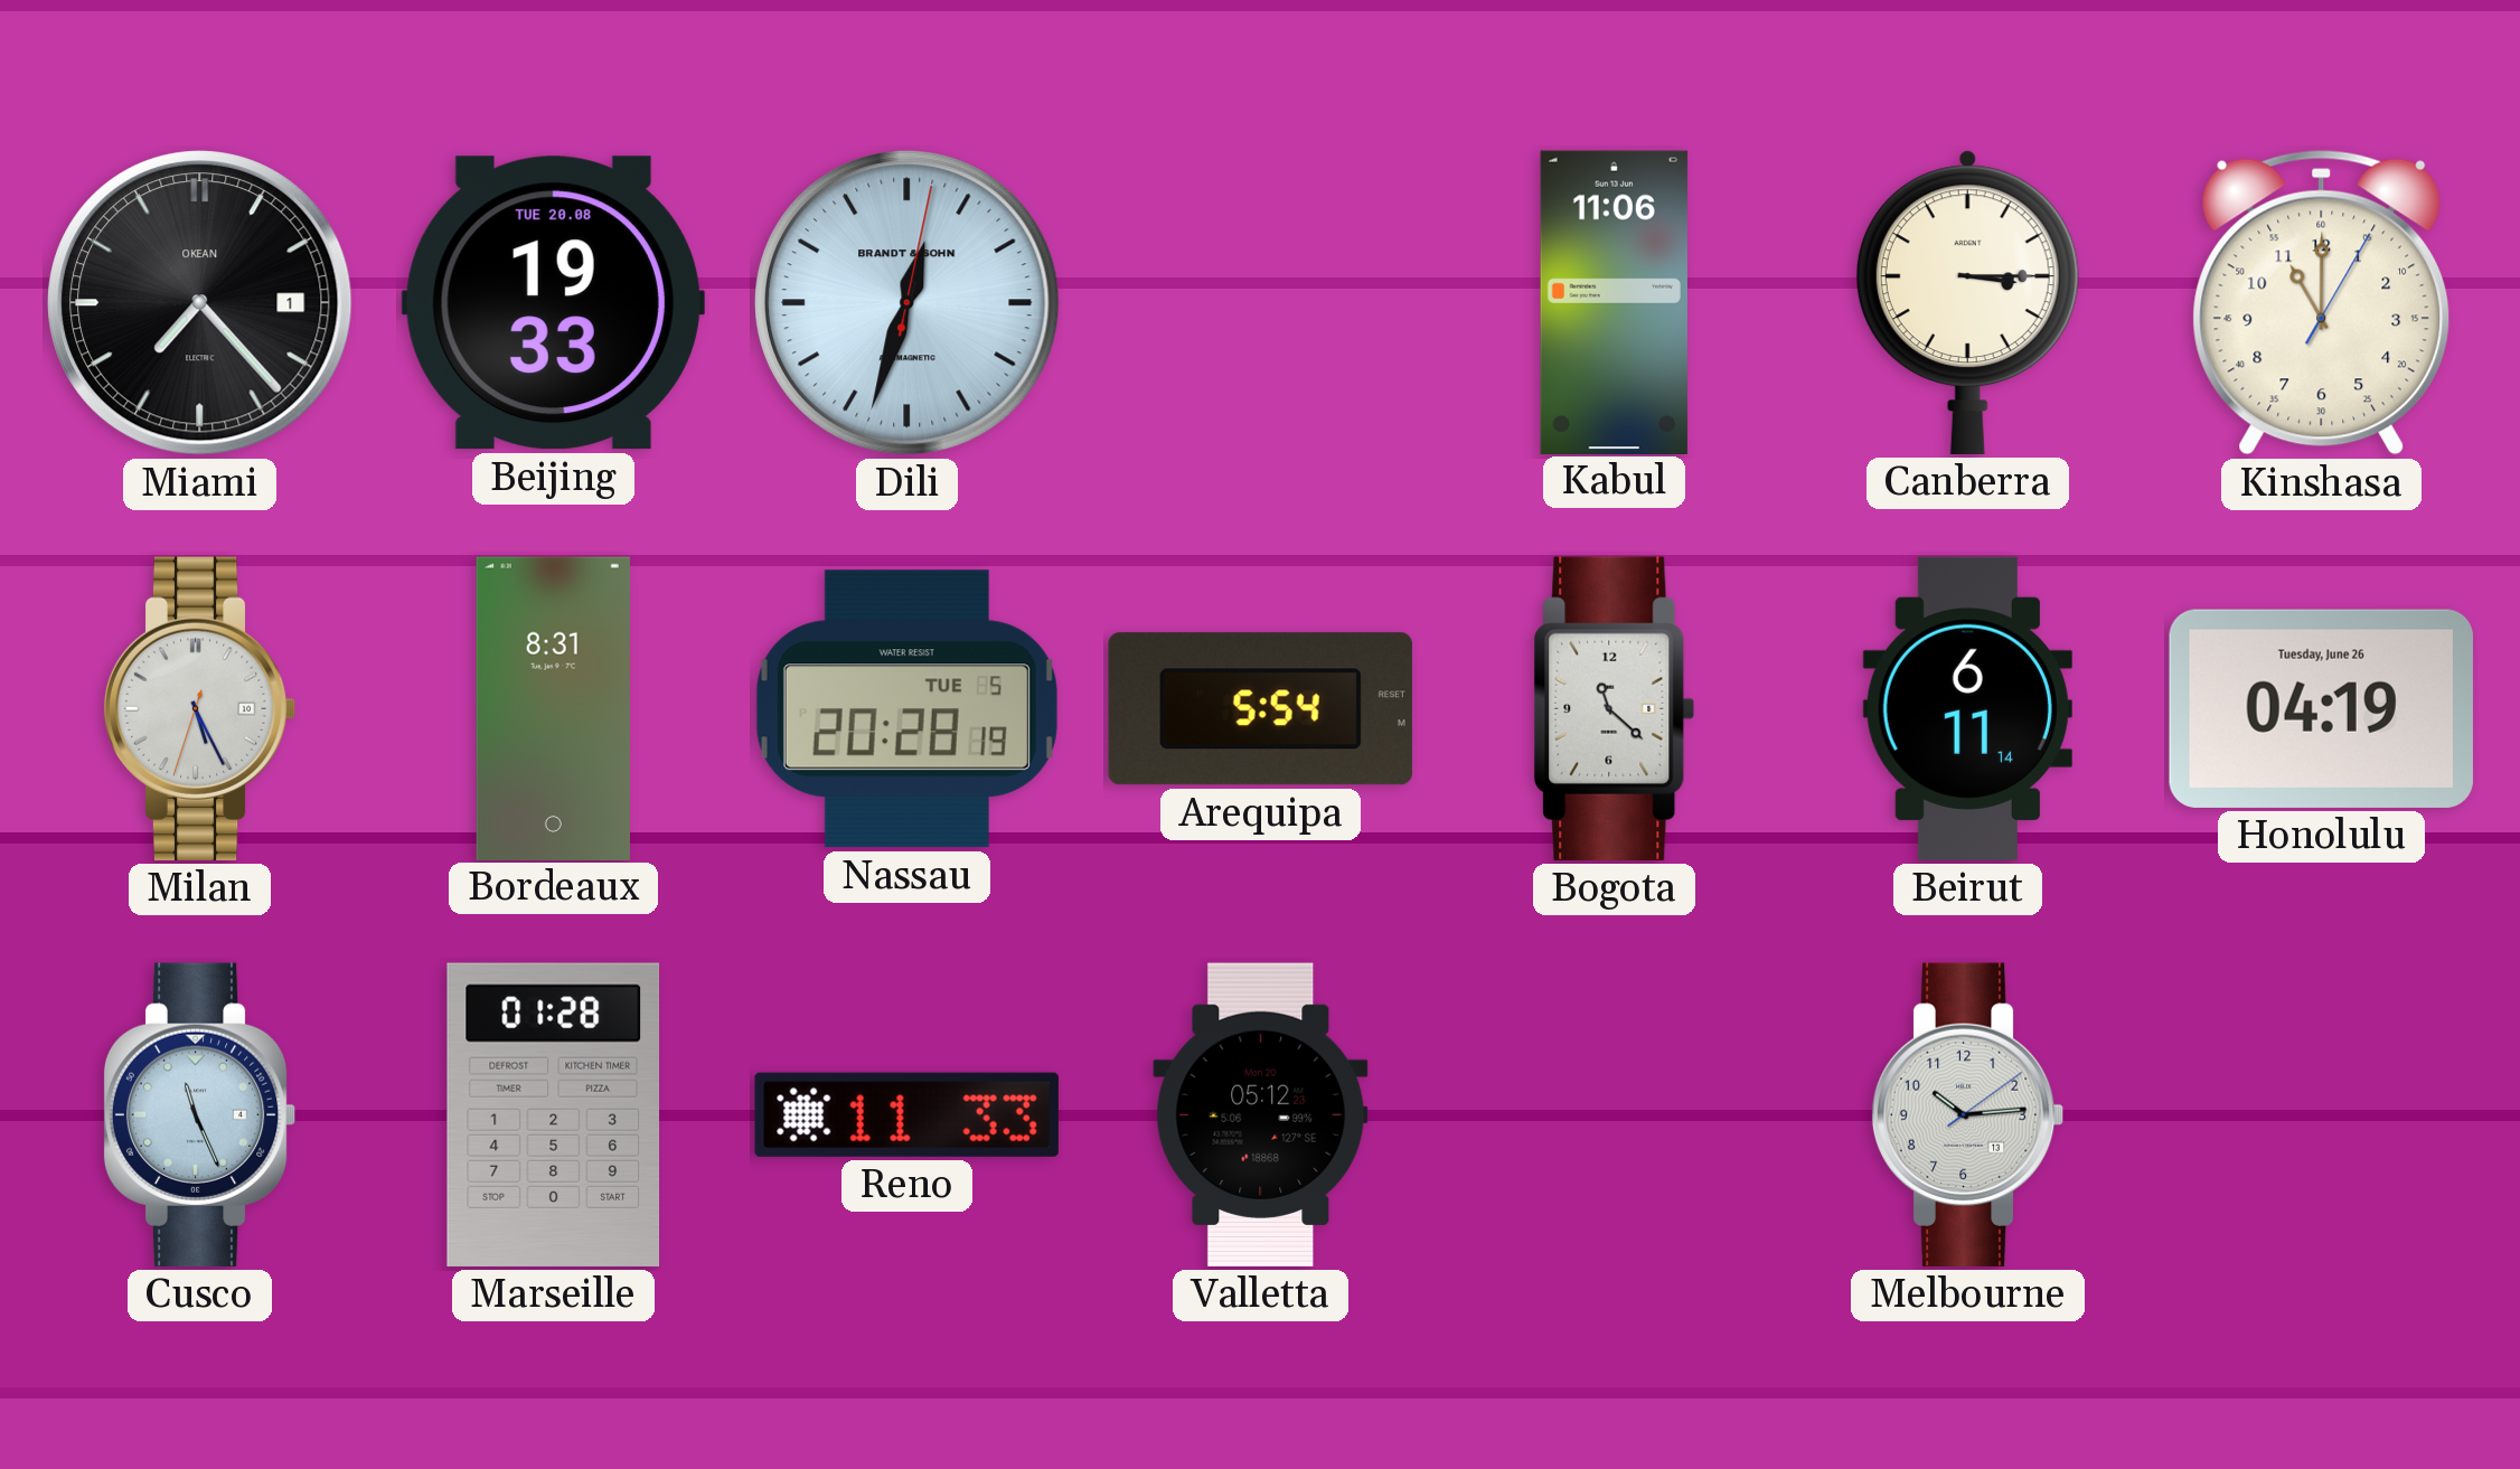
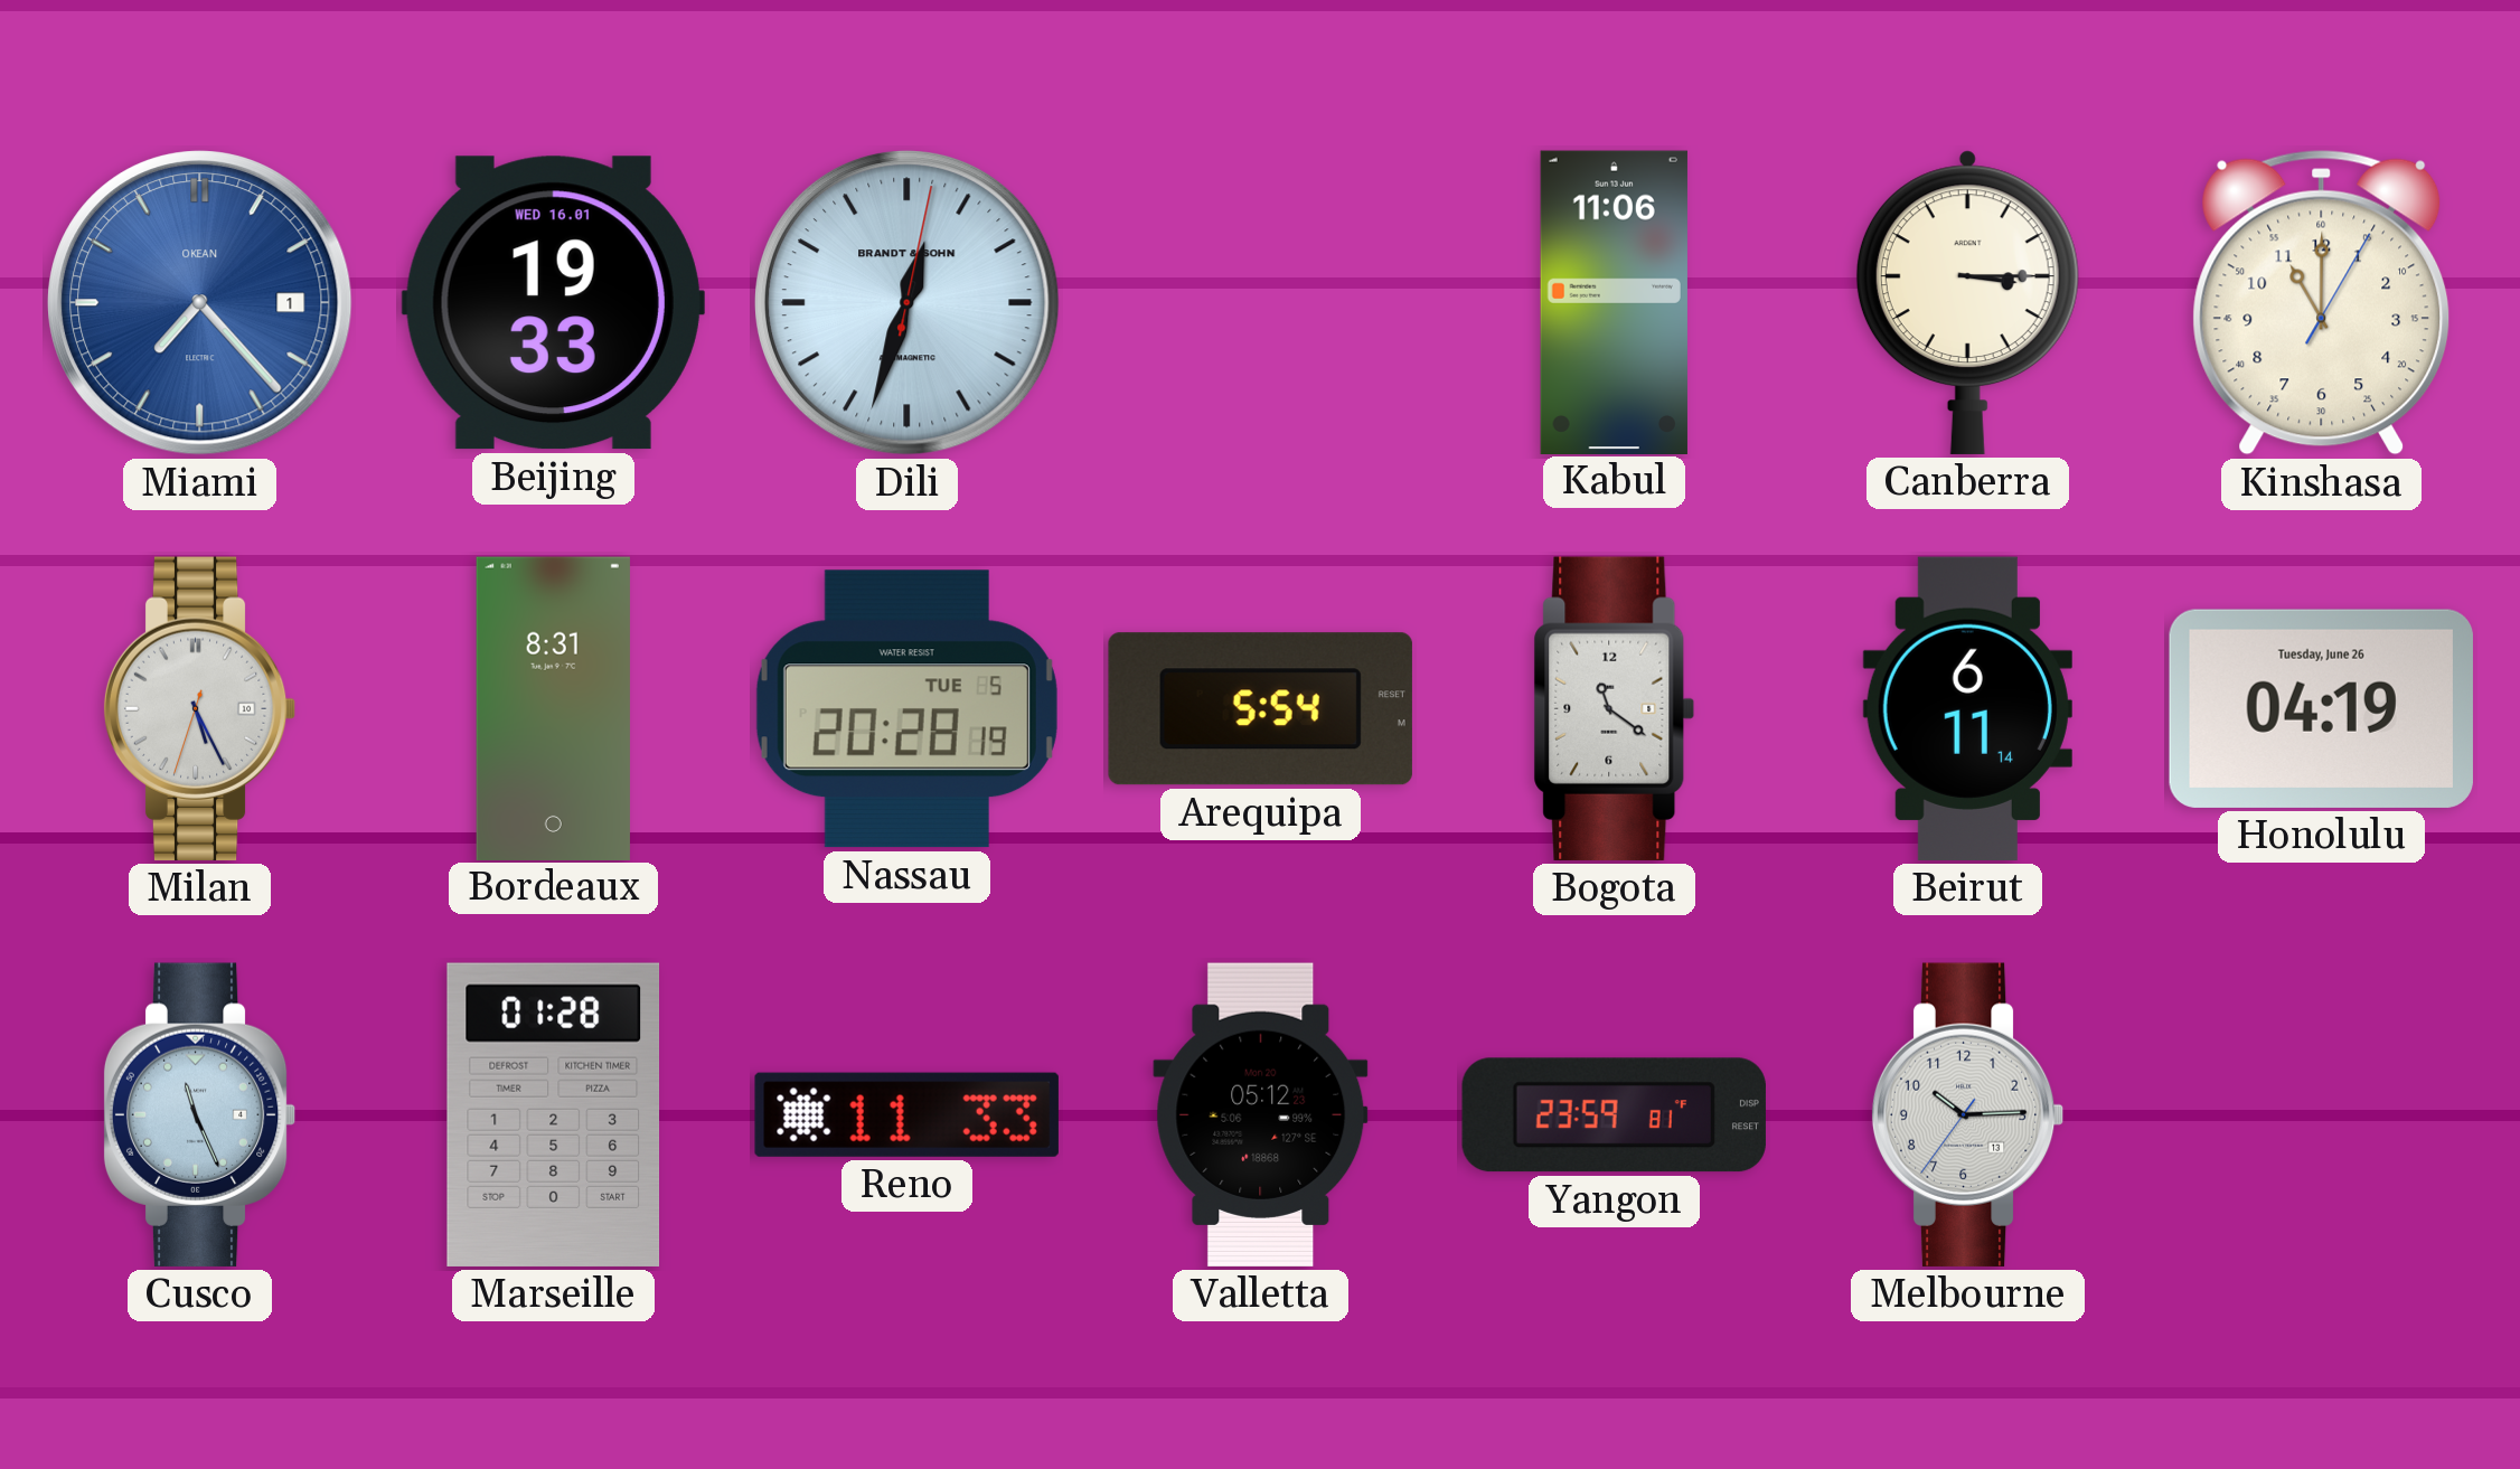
Miami dial: black -> blue
Beijing date: TUE 20.08 -> WED 16.01
Bogota: 11:22 -> 11:21
Yangon: none -> 23:59
Melbourne: 10:14:09 -> 10:14:36
